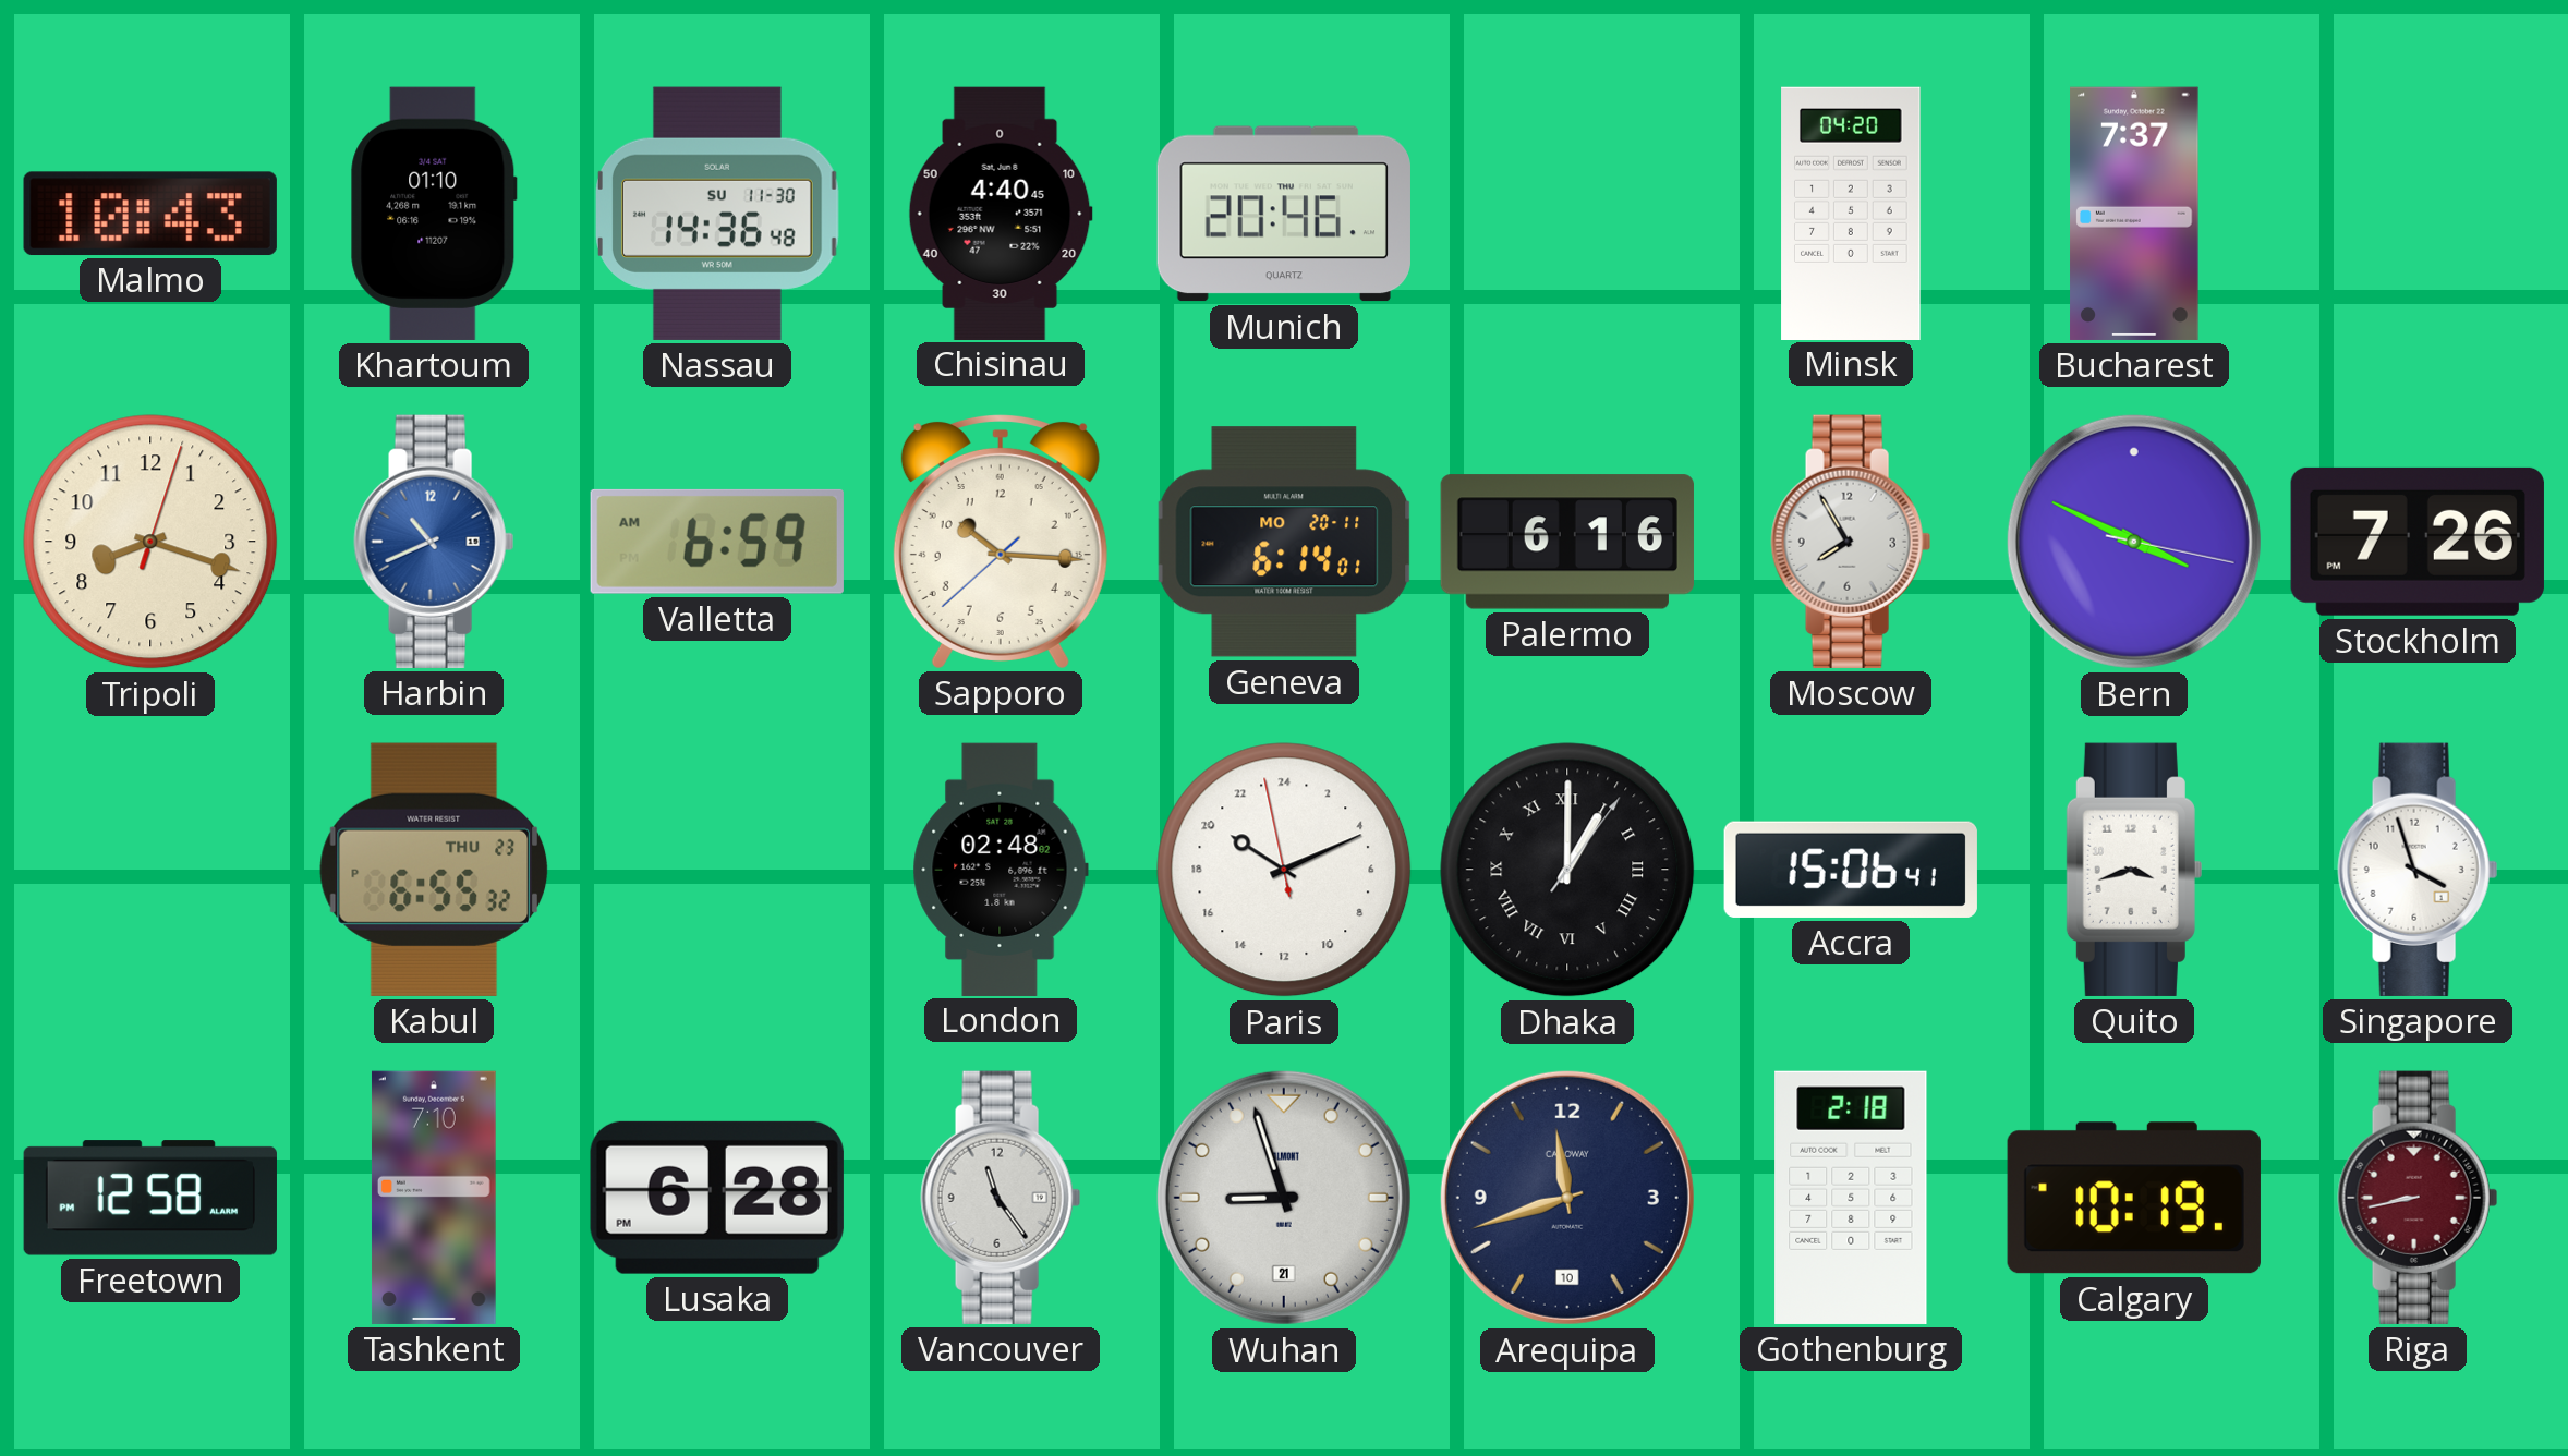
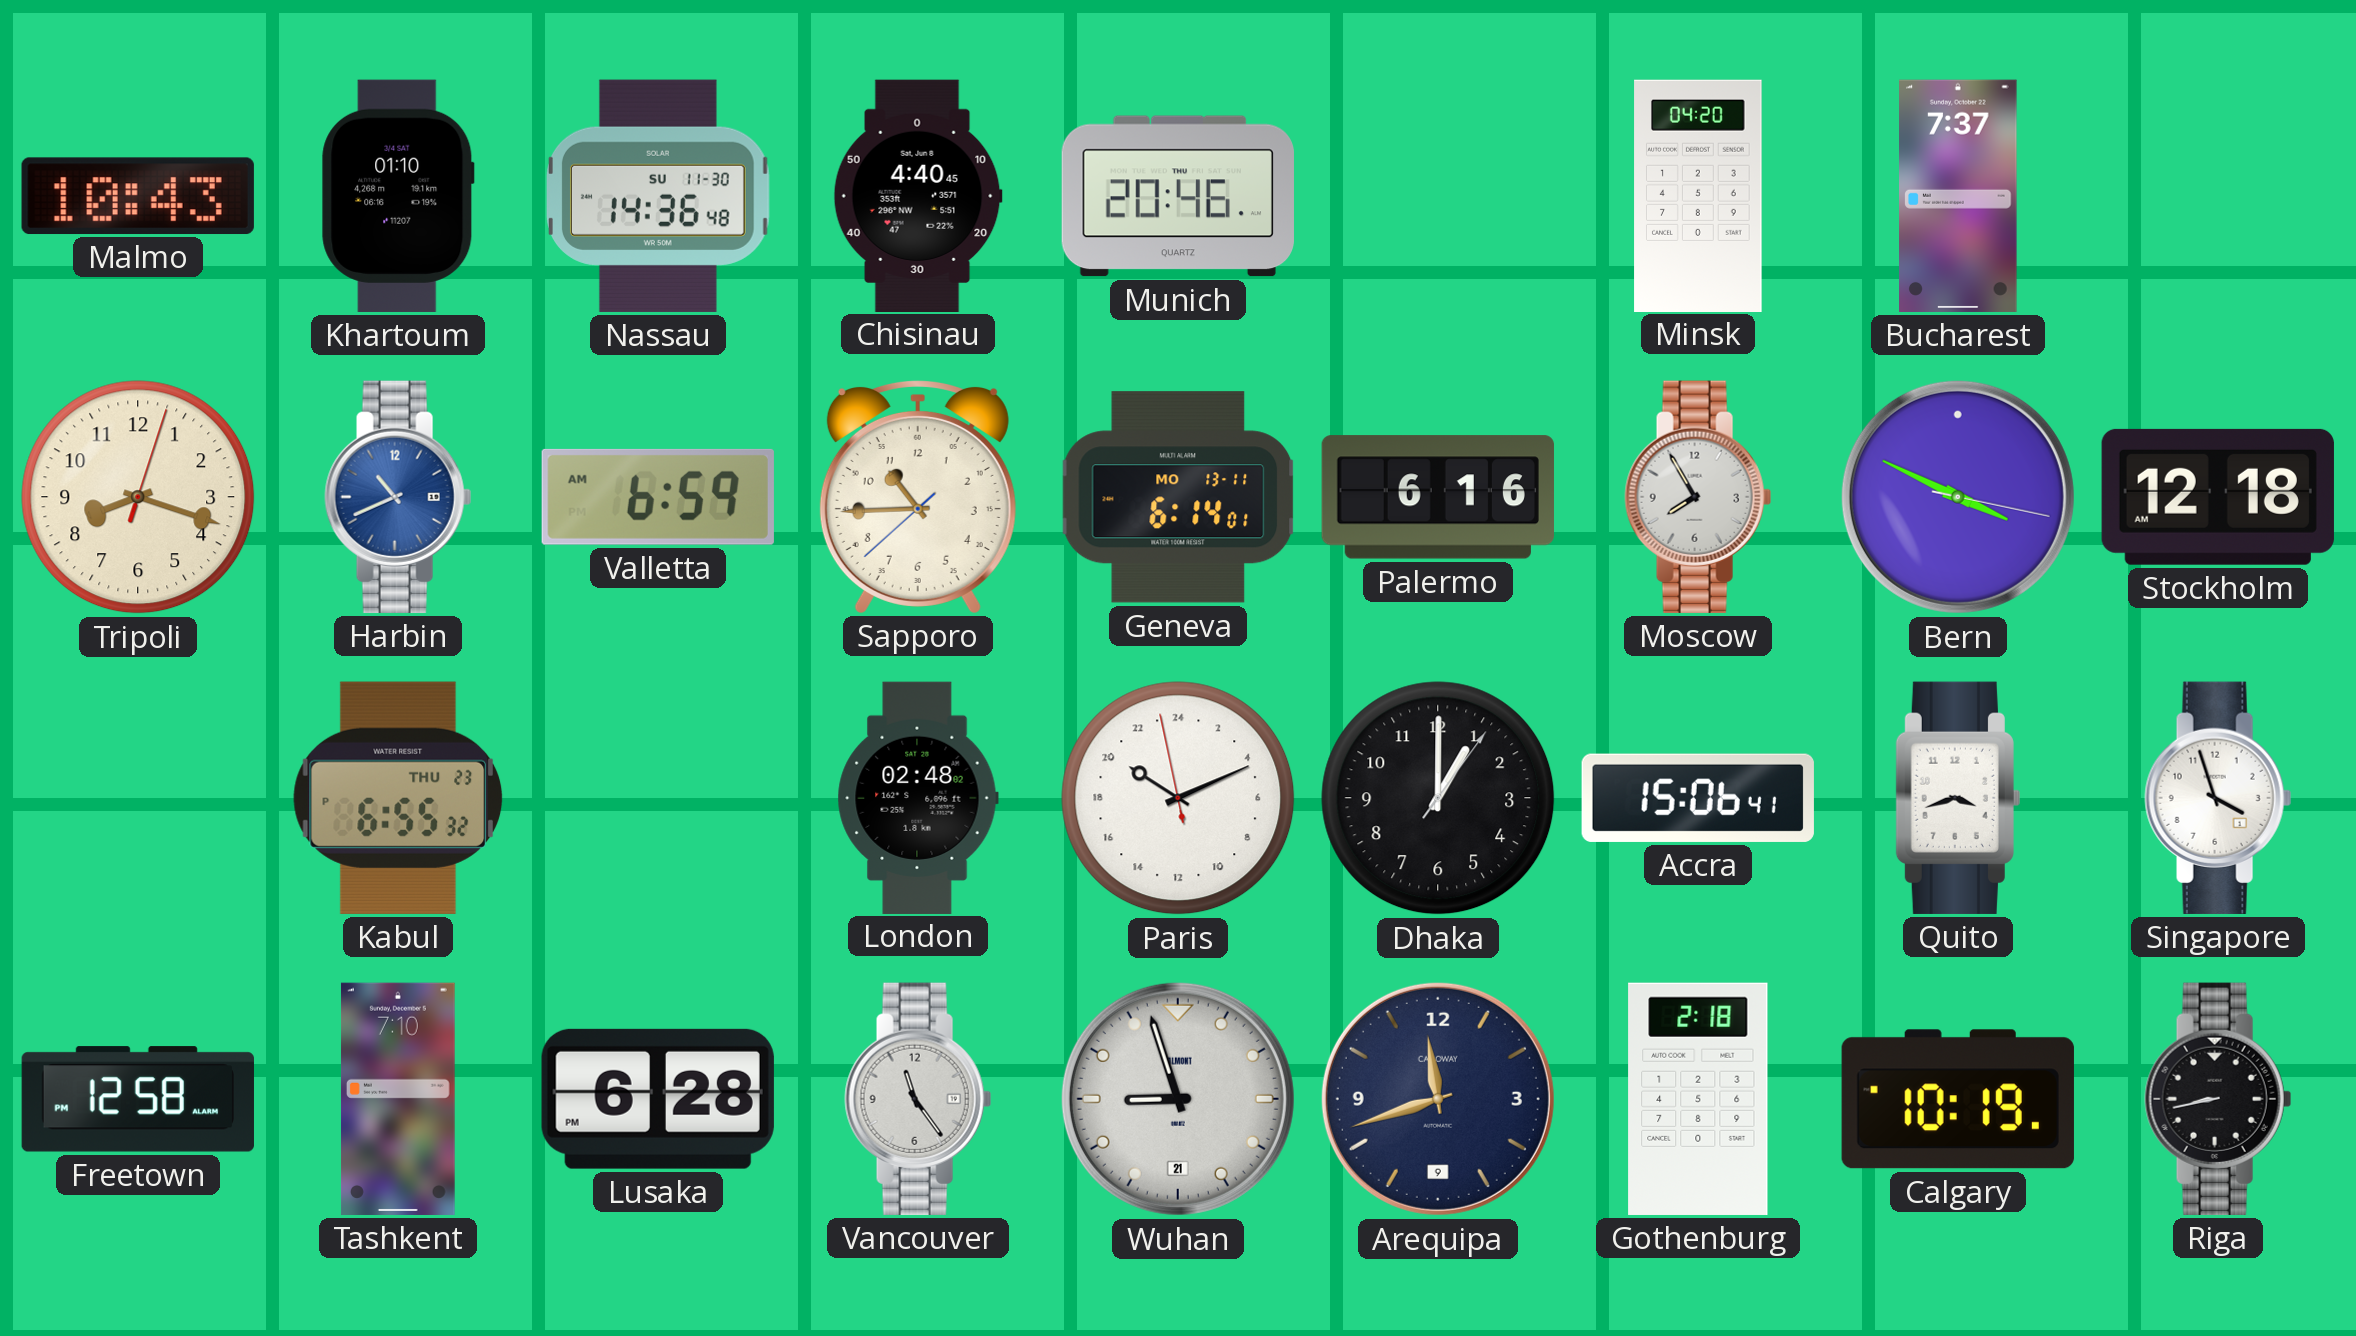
Sapporo: 10:15 -> 10:44
Geneva date: MO 20-11 -> MO 13-11
Stockholm: 7:26 -> 12:18
Dhaka numerals: Roman -> Arabic
Arequipa date: 10 -> 9
Riga dial: burgundy -> black
